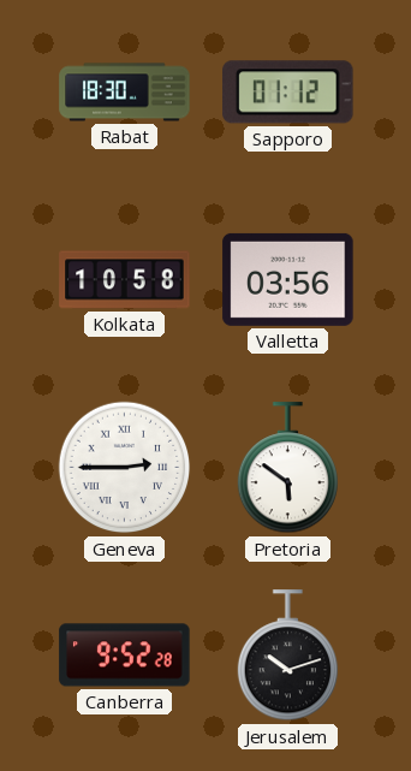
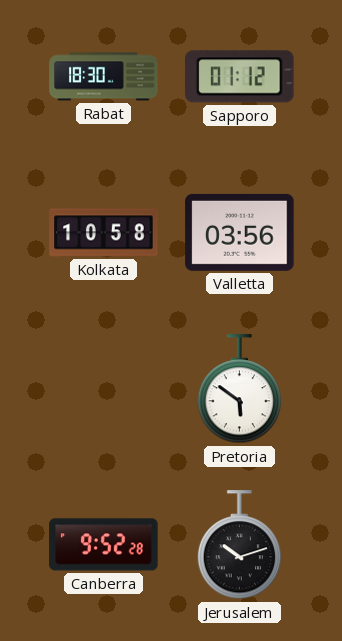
Geneva: 2:45 -> none
